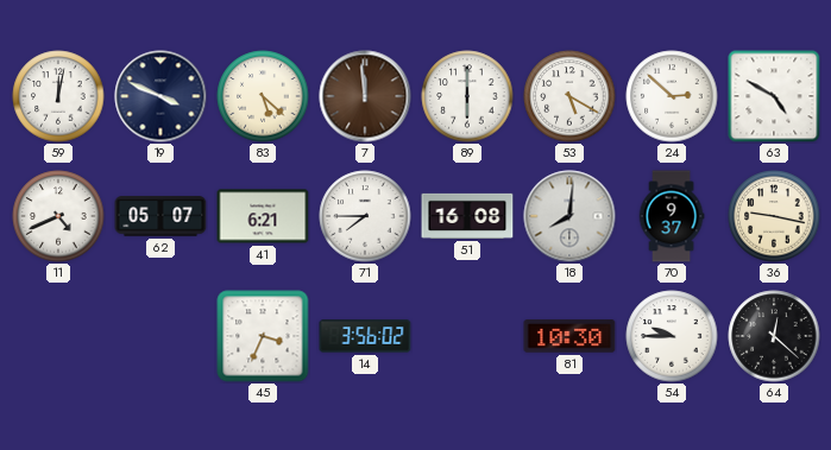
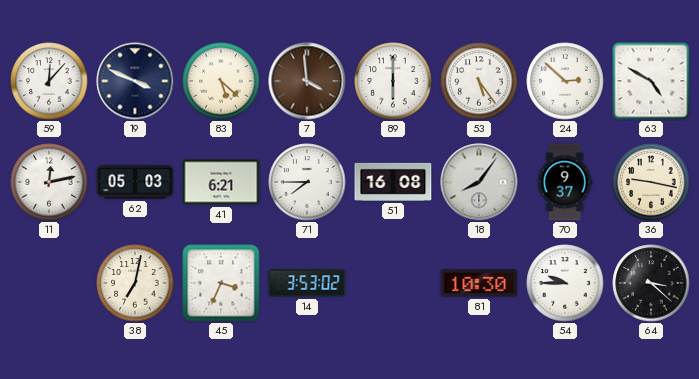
59: 12:02 -> 12:07
7: 11:59 -> 3:59
53: 5:20 -> 5:24
11: 4:41 -> 12:13
62: 05:07 -> 05:03
18: 8:01 -> 8:06
38: none -> 7:02
14: 3:56 -> 3:53
64: 12:22 -> 3:22
